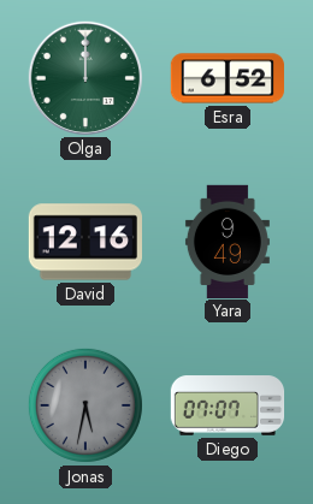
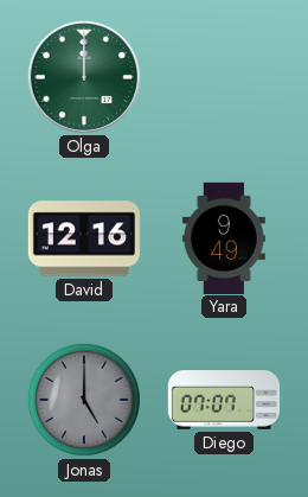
Esra: 6:52 -> none
Jonas: 5:32 -> 5:00
